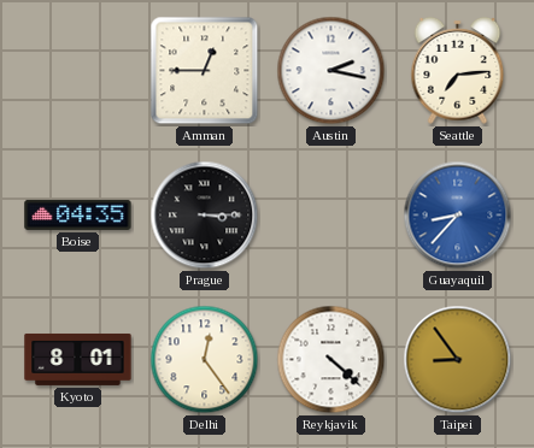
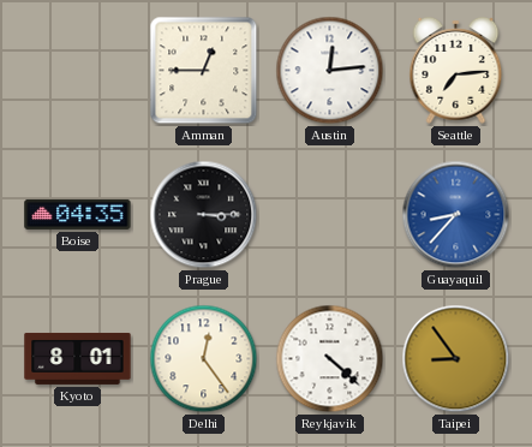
Austin: 2:17 -> 12:14
